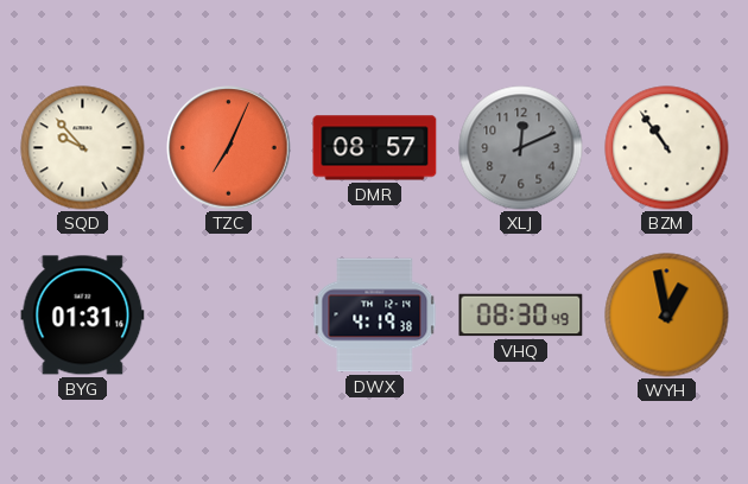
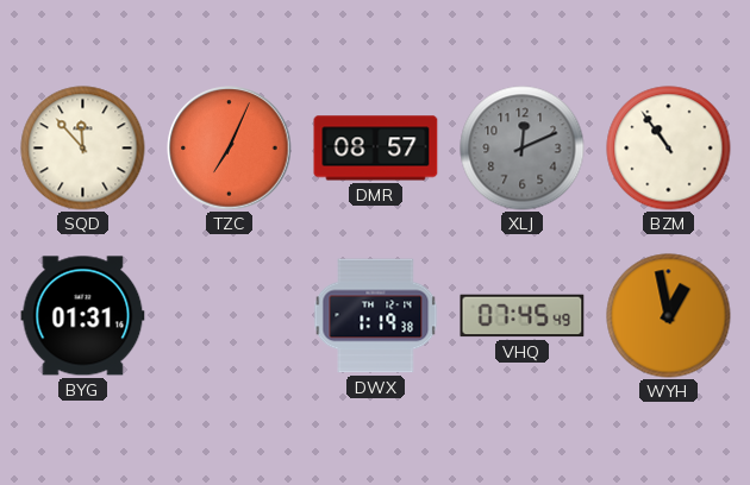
SQD: 9:53 -> 11:53
DWX: 4:19 -> 1:19
VHQ: 08:30 -> 07:45
